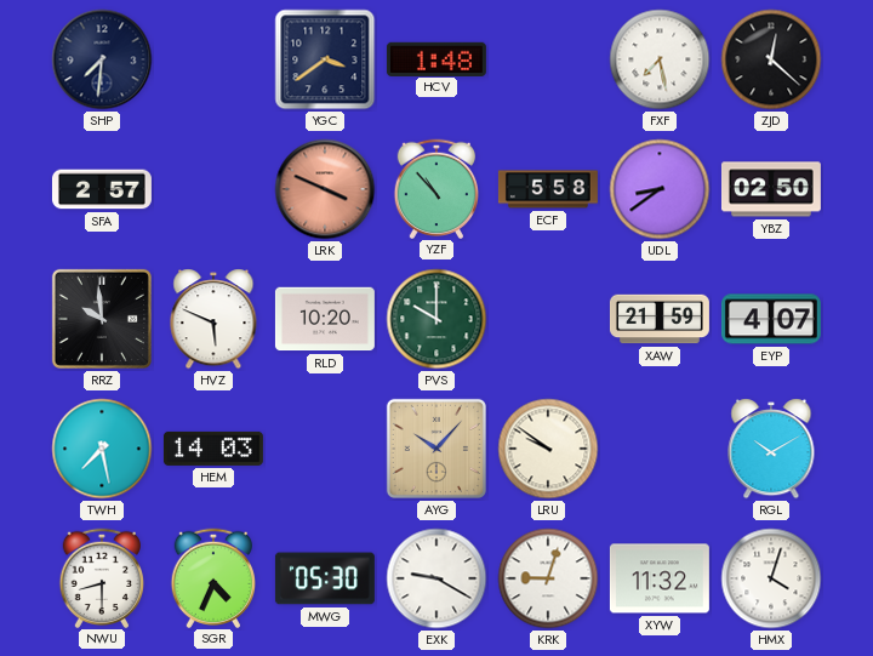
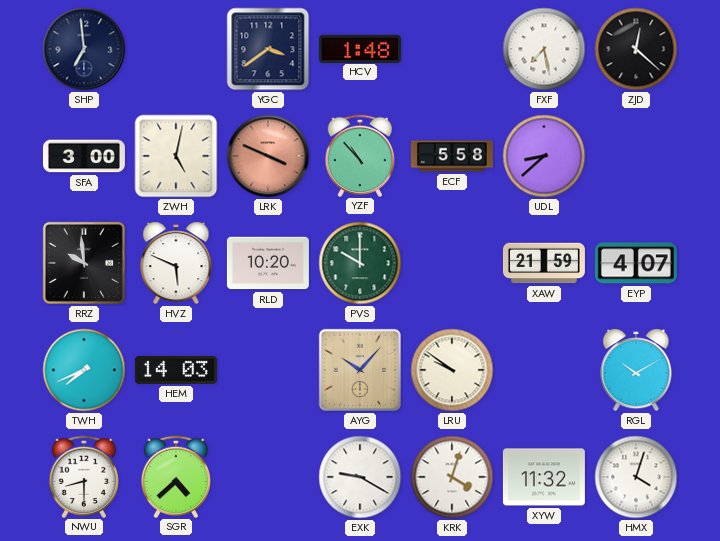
SHP: 7:31 -> 6:59
SFA: 2:57 -> 3:00
ZWH: none -> 5:02
UDL: 8:39 -> 8:38
YBZ: 02:50 -> none
TWH: 7:28 -> 7:41
SGR: 4:34 -> 4:38
MWG: 05:30 -> none
KRK: 9:03 -> 4:03
